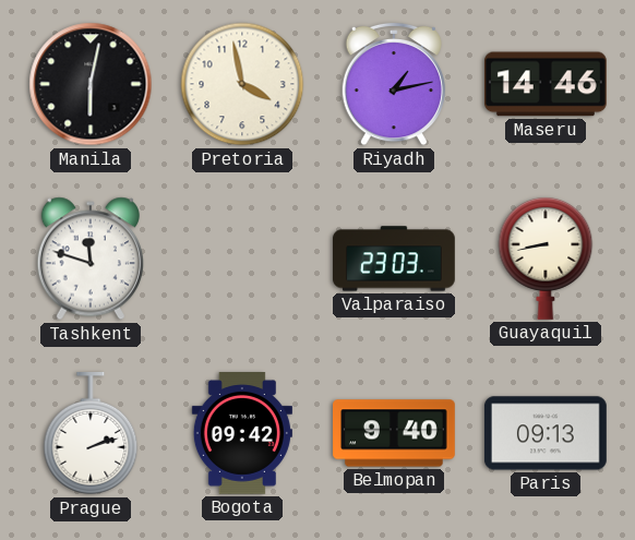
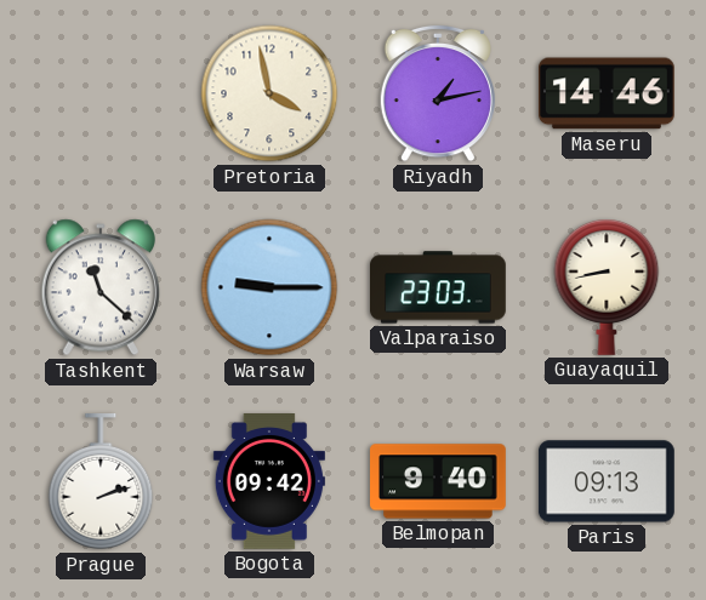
Manila: 6:02 -> none
Tashkent: 11:48 -> 11:22
Warsaw: none -> 9:15
